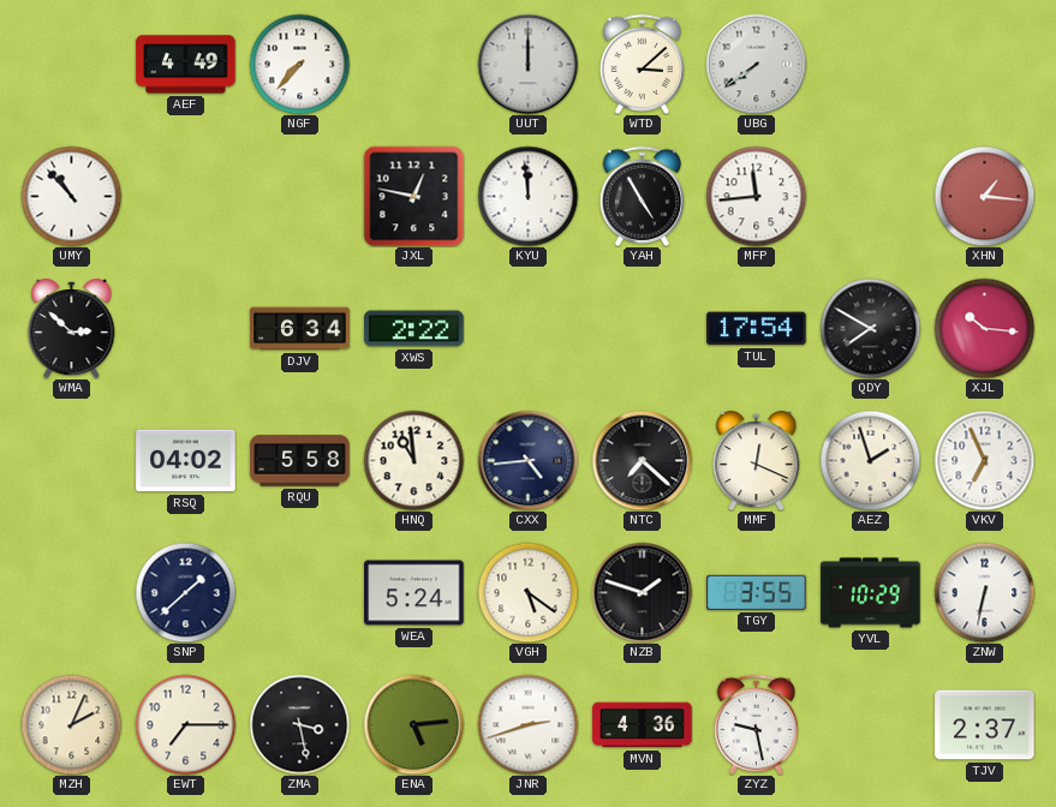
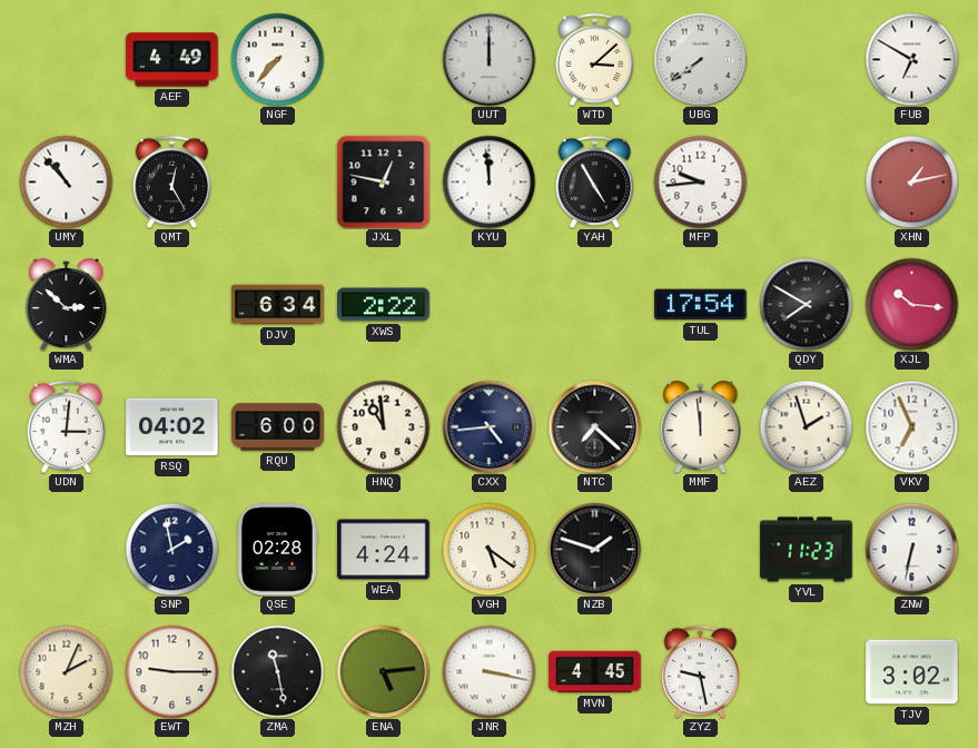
FUB: none -> 6:50
QMT: none -> 12:25
MFP: 11:44 -> 9:44
XHN: 1:16 -> 1:13
UDN: none -> 3:01
RQU: 5:58 -> 6:00
MMF: 12:19 -> 11:59
SNP: 1:38 -> 1:58
QSE: none -> 02:28
WEA: 5:24 -> 4:24
TGY: 3:55 -> none
YVL: 10:29 -> 11:23
EWT: 7:15 -> 9:15
ZMA: 3:28 -> 11:28
JNR: 2:42 -> 3:17
MVN: 4:36 -> 4:45
TJV: 2:37 -> 3:02
